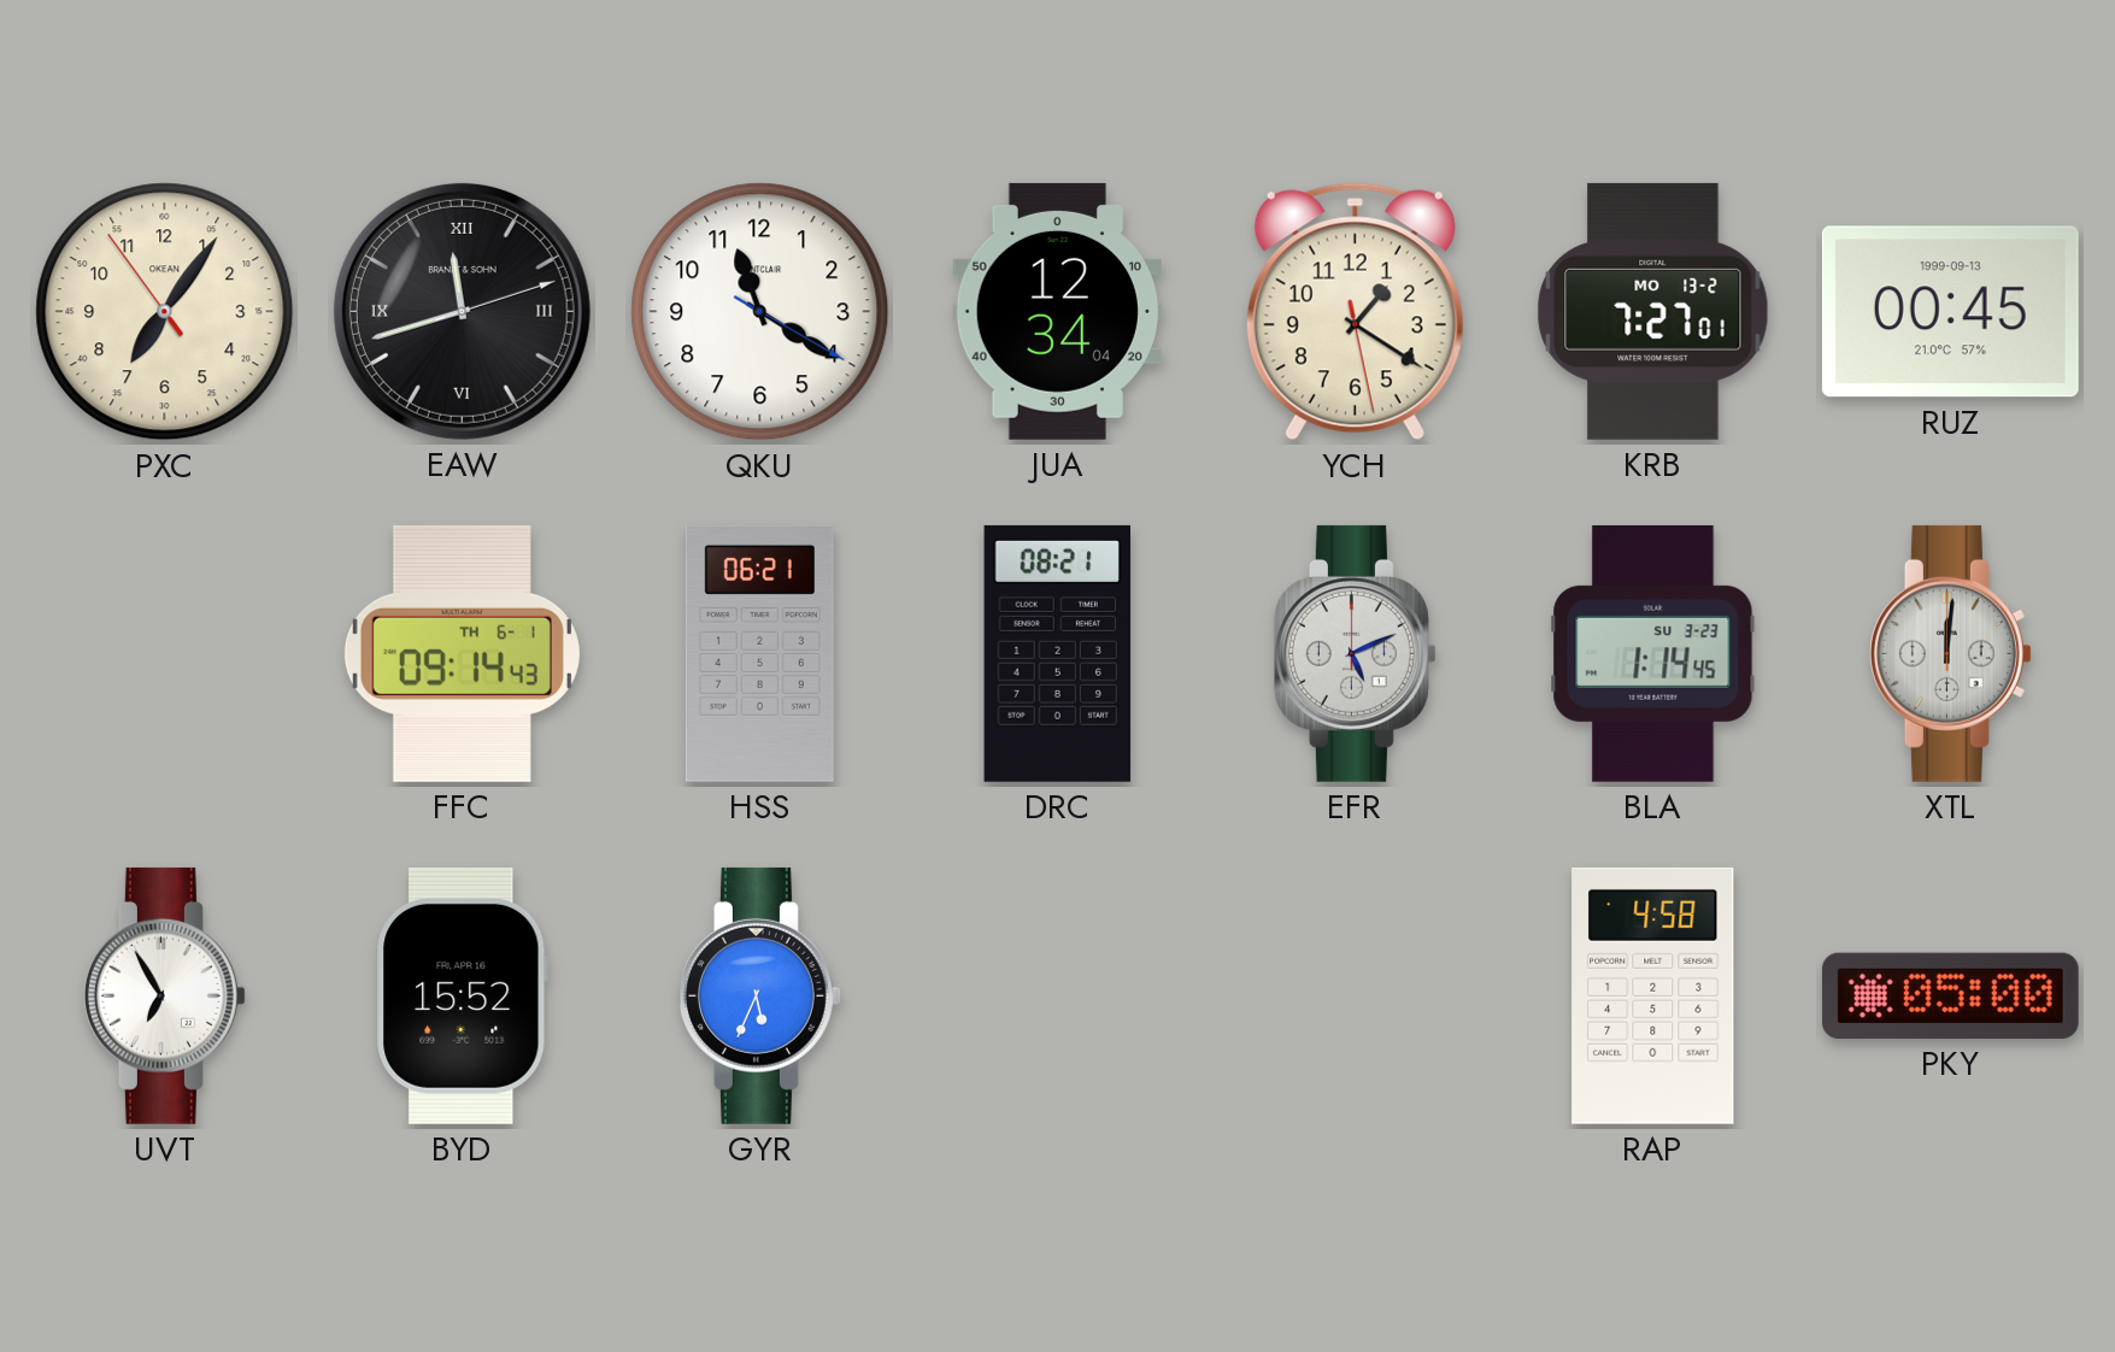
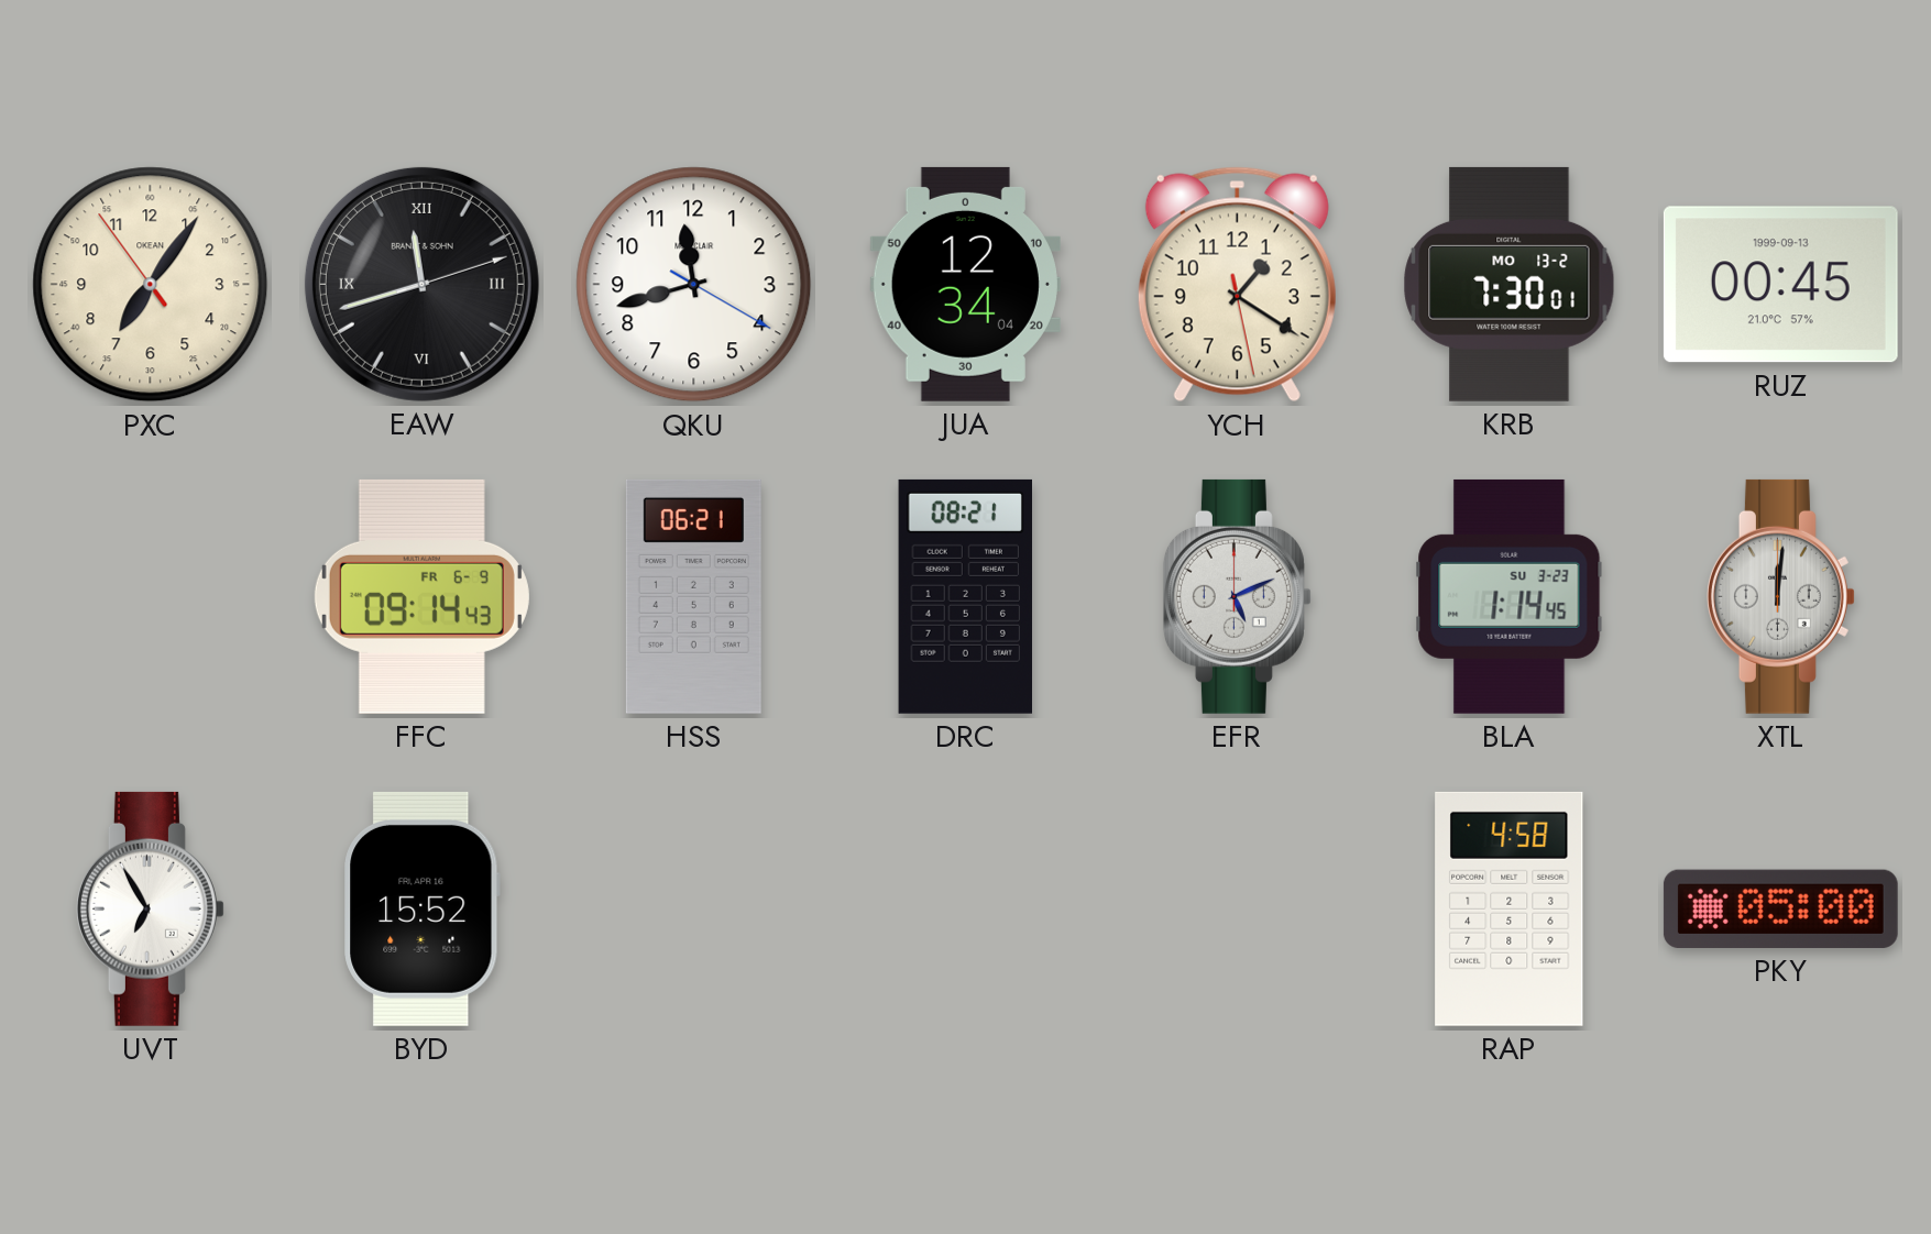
QKU: 11:20 -> 11:42
KRB: 7:27 -> 7:30
FFC date: TH 6-1 -> FR 6-9
GYR: 5:34 -> none
